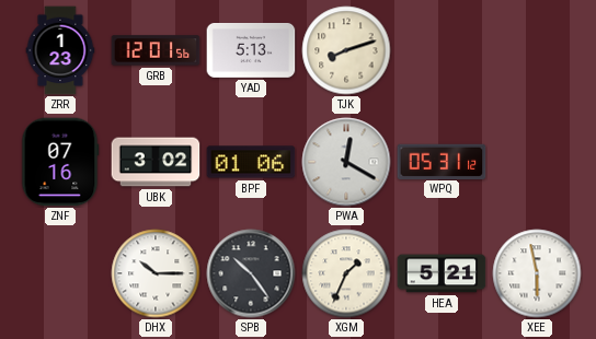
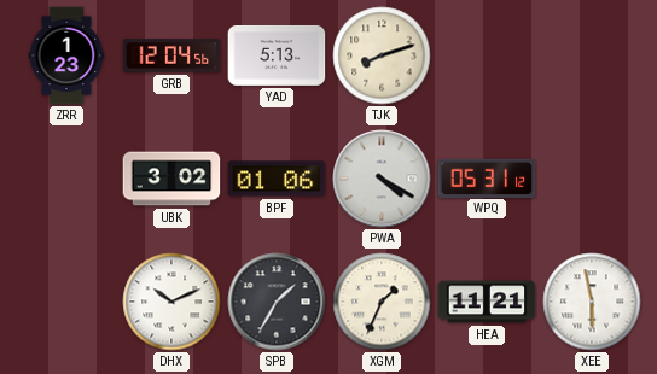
GRB: 12:01 -> 12:04
ZNF: 07:16 -> none
PWA: 12:20 -> 4:20
DHX: 10:15 -> 10:11
SPB: 10:24 -> 1:35
HEA: 5:21 -> 11:21
